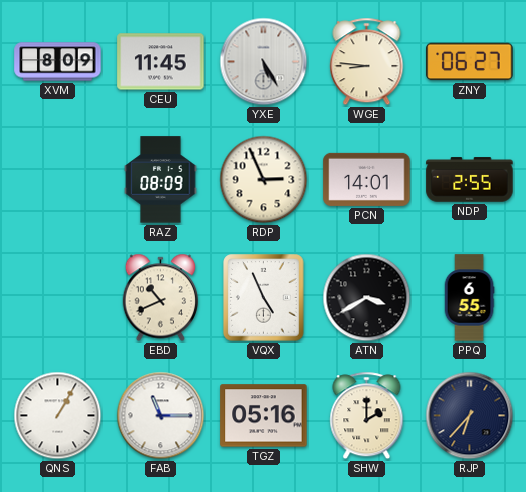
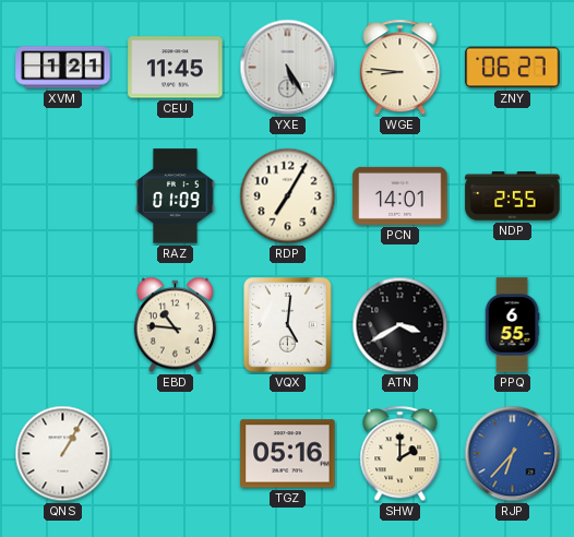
XVM: 8:09 -> 1:21
RAZ: 08:09 -> 01:09
RDP: 2:56 -> 7:05
EBD: 10:41 -> 10:46
VQX: 4:56 -> 5:01
FAB: 11:15 -> none
RJP dial: navy -> blue
